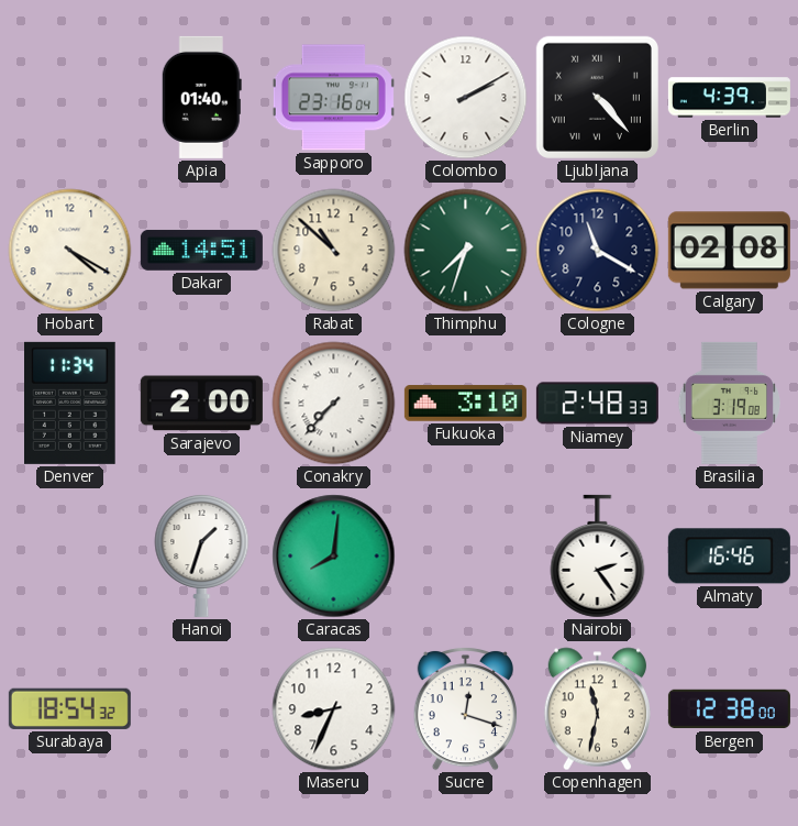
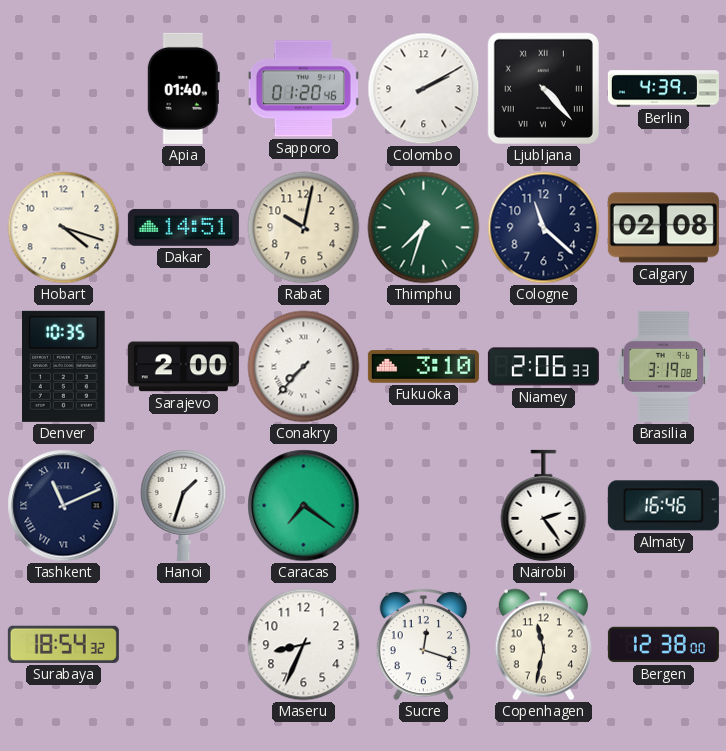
Sapporo: 23:16 -> 01:20
Hobart: 4:20 -> 4:18
Rabat: 10:52 -> 10:02
Cologne: 11:20 -> 11:22
Denver: 11:34 -> 10:35
Niamey: 2:48 -> 2:06
Tashkent: none -> 11:11
Caracas: 8:01 -> 7:21
